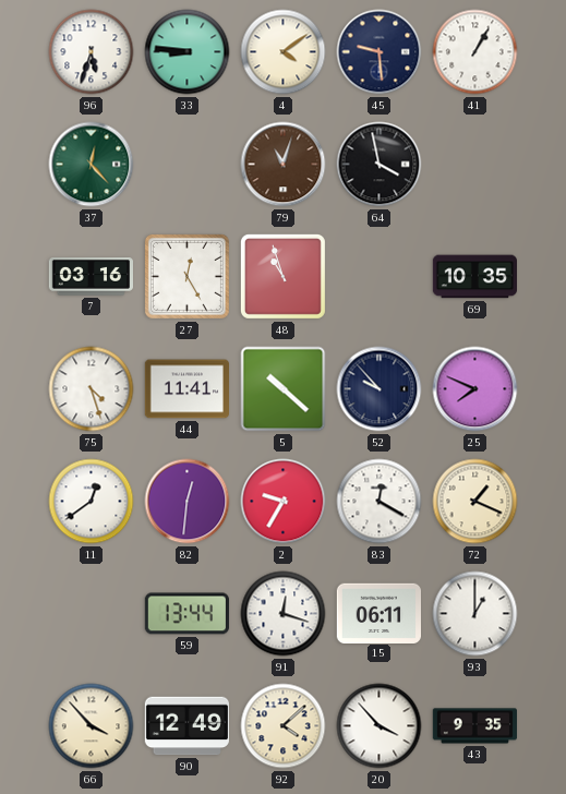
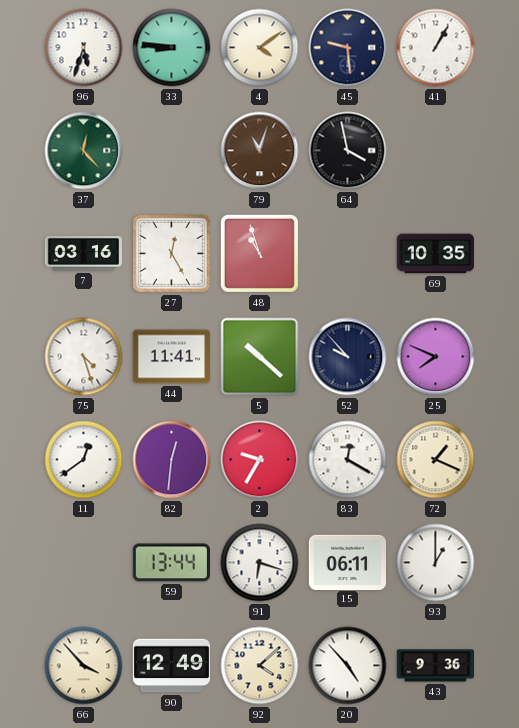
91: 12:18 -> 6:18
20: 3:53 -> 4:53
43: 9:35 -> 9:36
